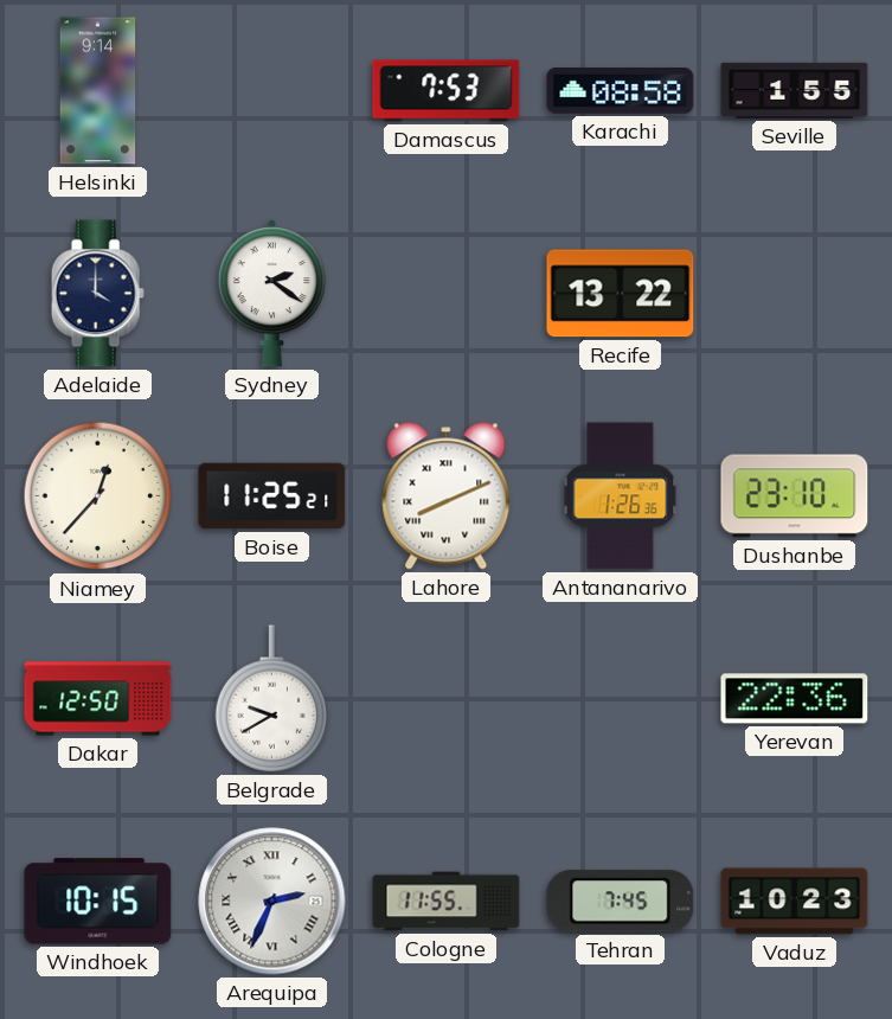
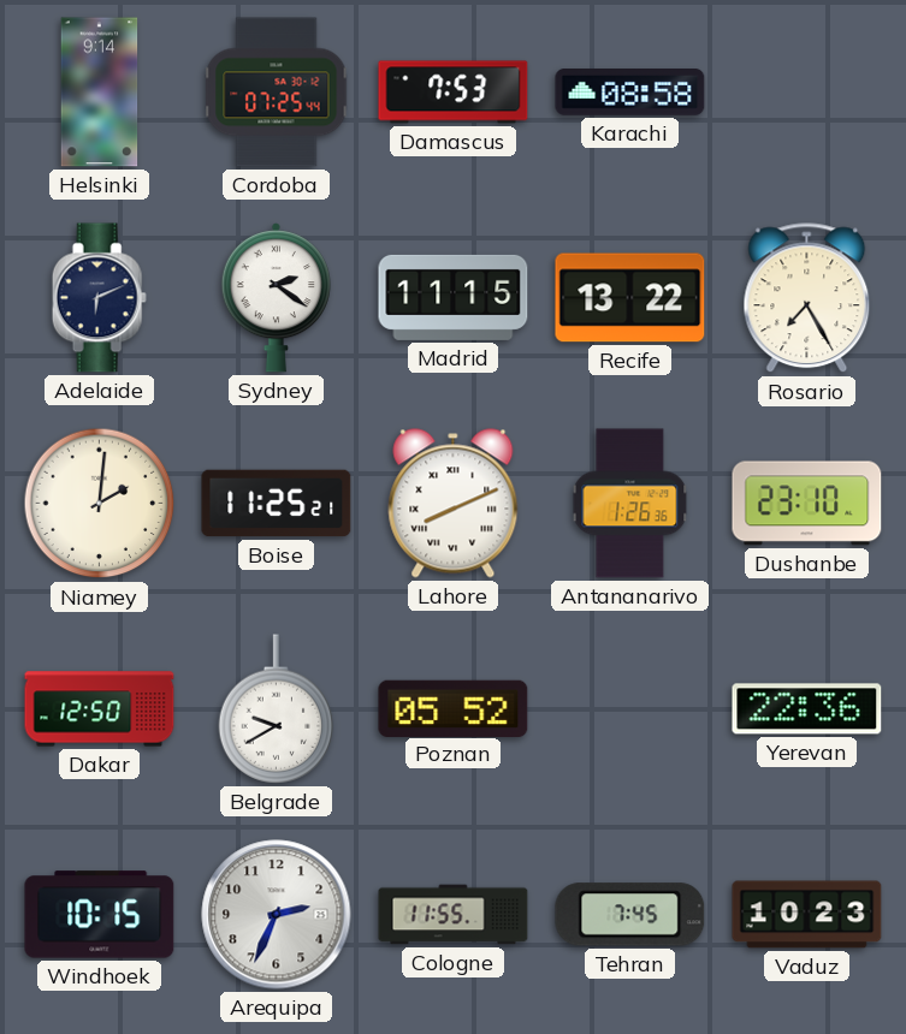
Cordoba: none -> 07:25
Seville: 1:55 -> none
Adelaide: 4:00 -> 6:11
Madrid: none -> 11:15
Rosario: none -> 7:25
Niamey: 12:37 -> 2:01
Poznan: none -> 05:52
Arequipa numerals: Roman -> Arabic
